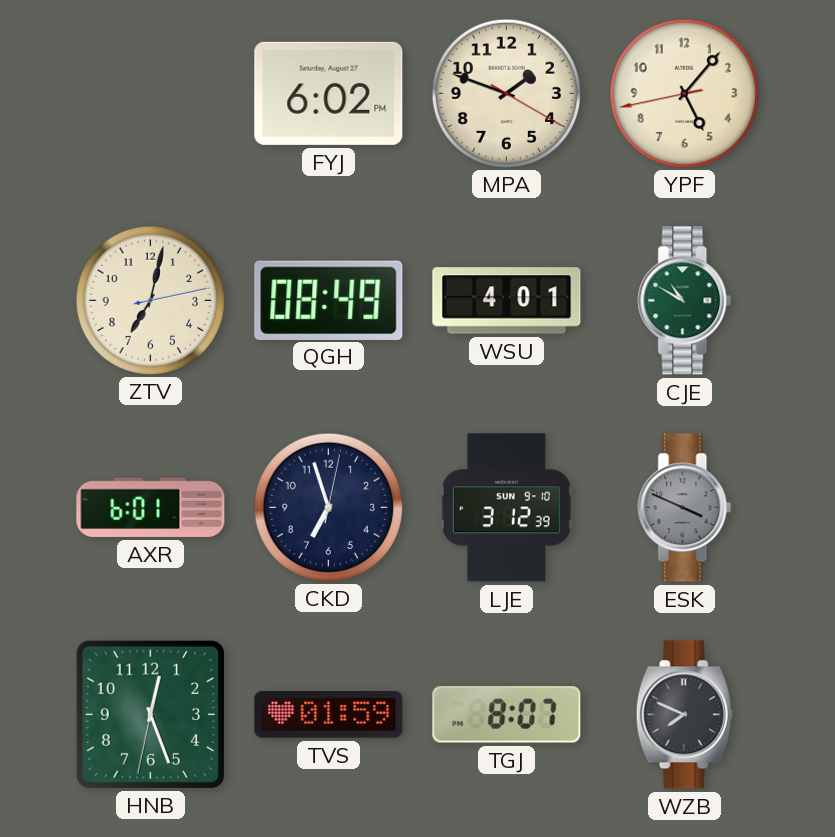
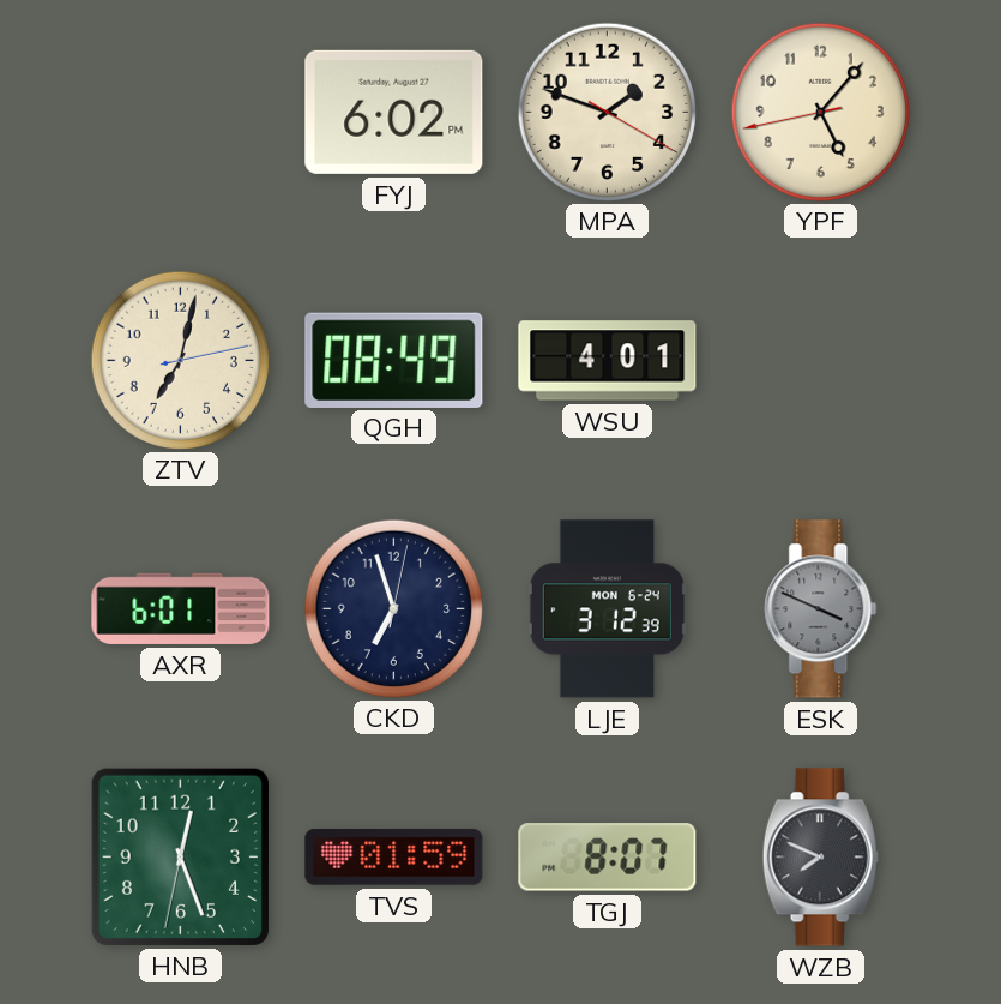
CJE: 10:50 -> none
LJE date: SUN 9-10 -> MON 6-24
